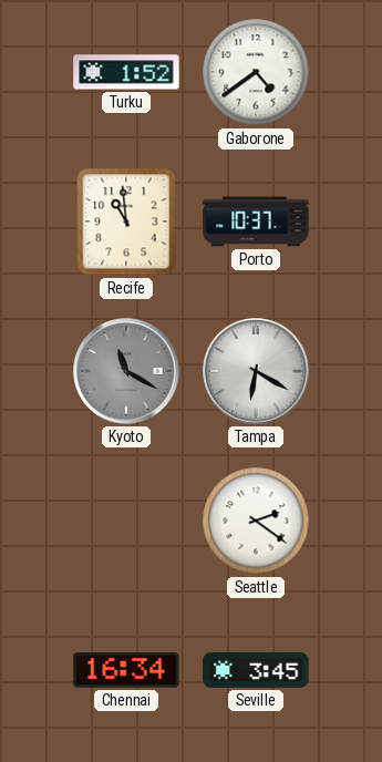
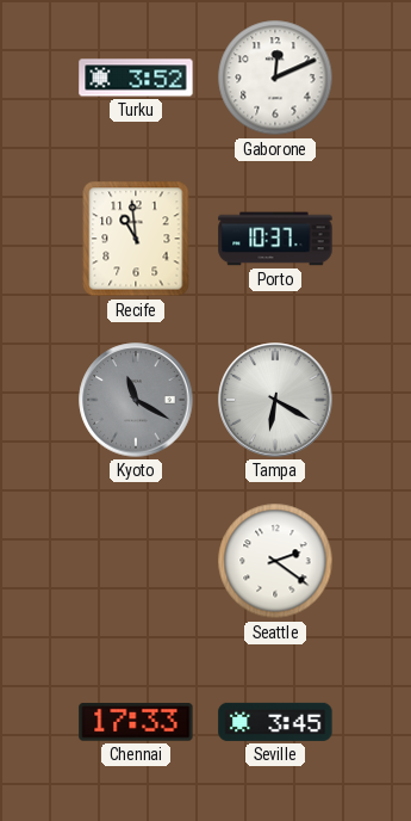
Turku: 1:52 -> 3:52
Gaborone: 4:39 -> 12:11
Chennai: 16:34 -> 17:33
